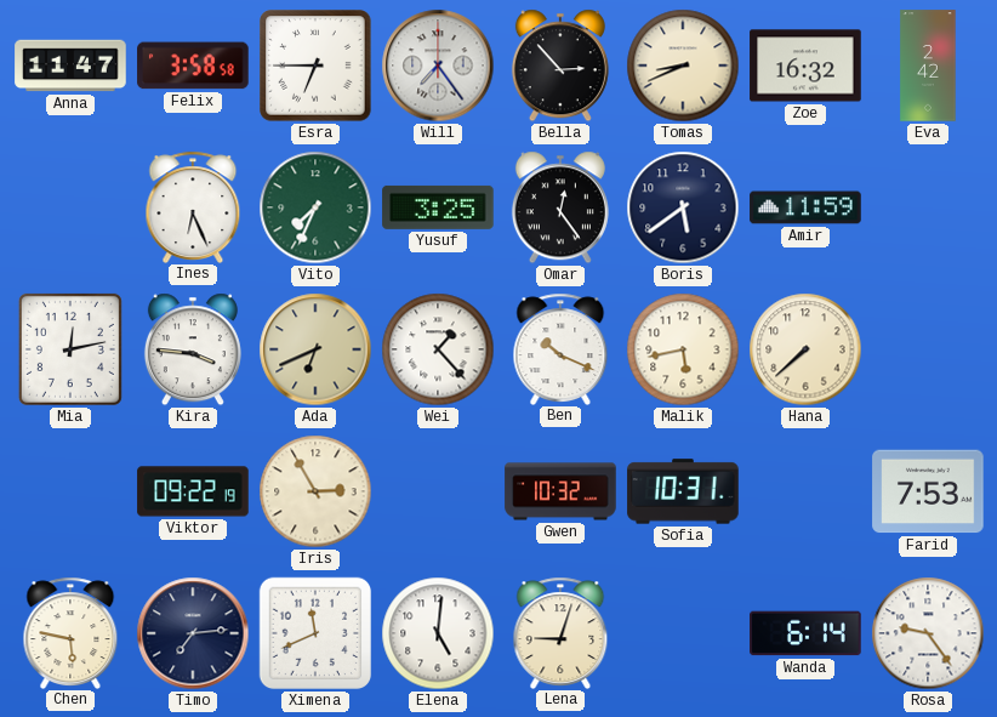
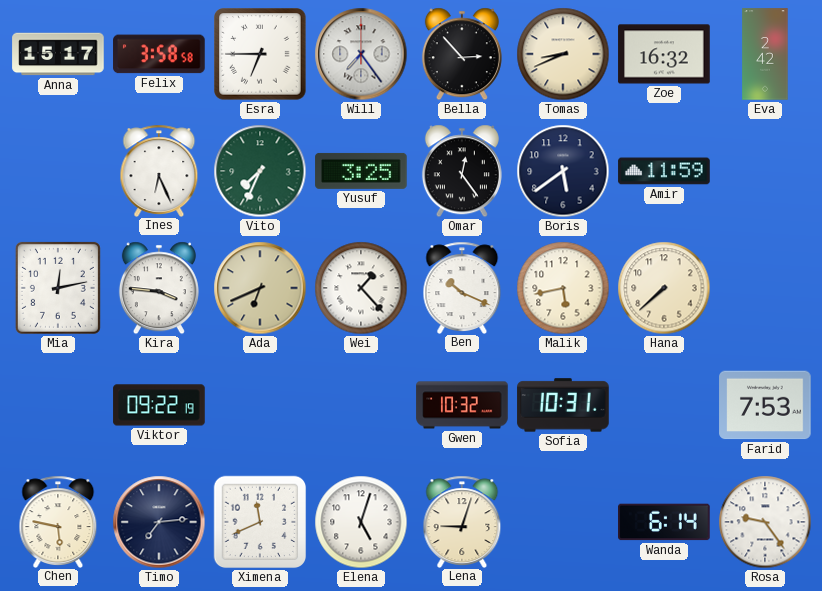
Anna: 11:47 -> 15:17
Iris: 2:55 -> none
Elena: 5:01 -> 5:03
